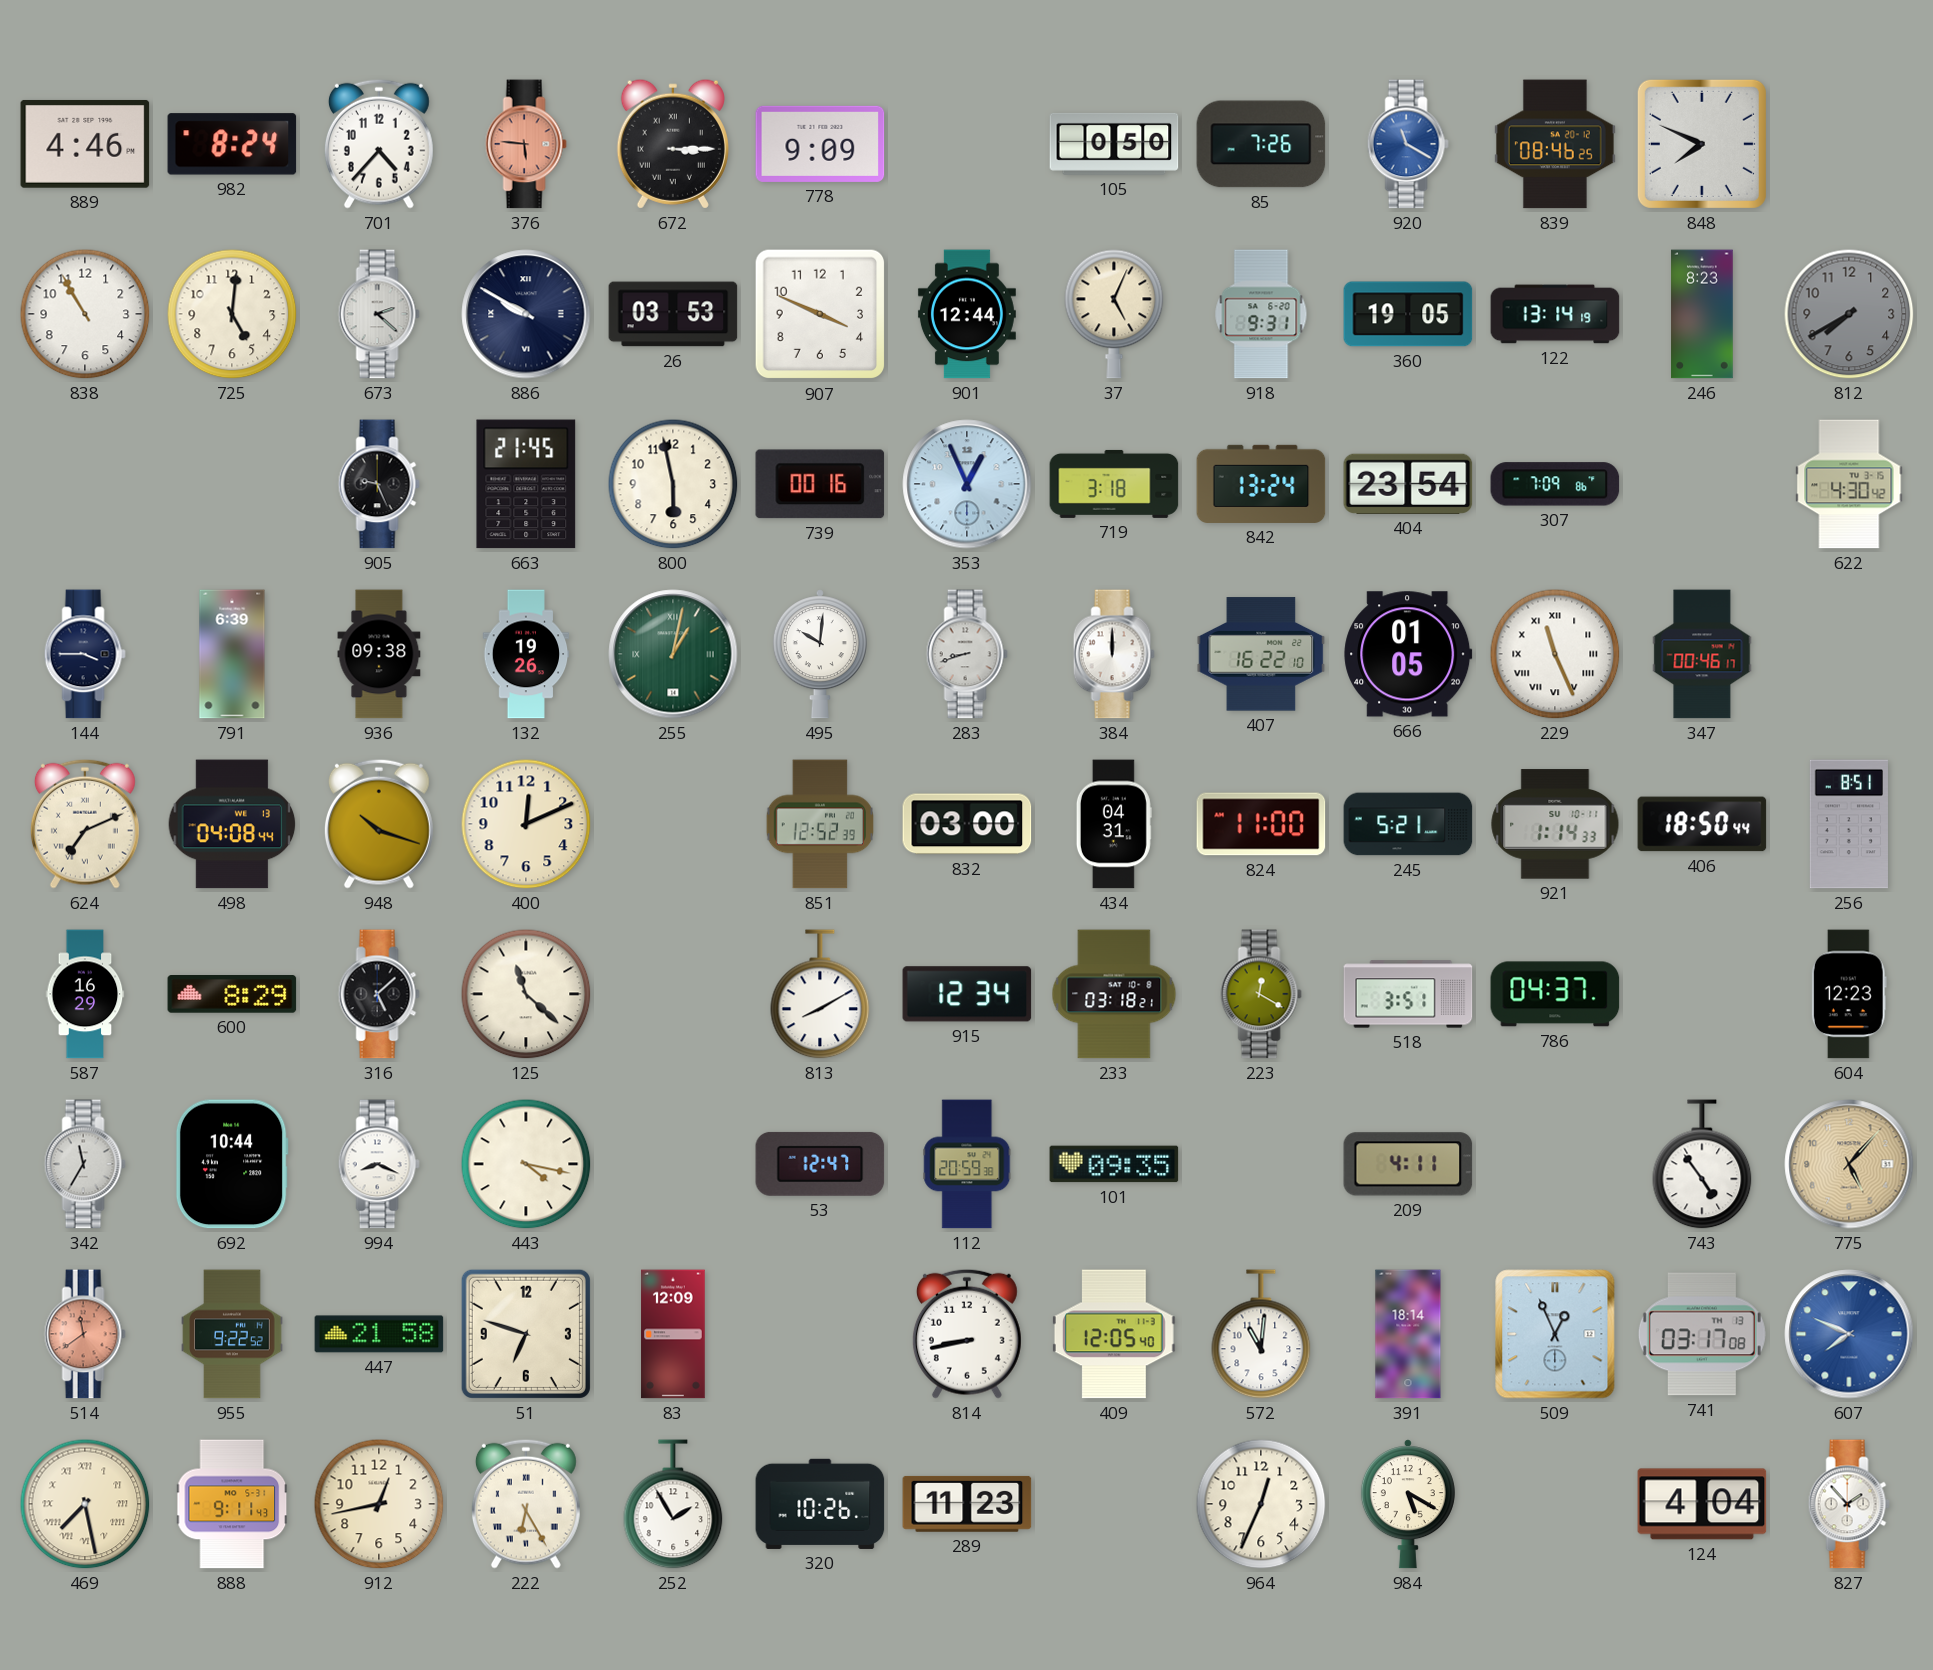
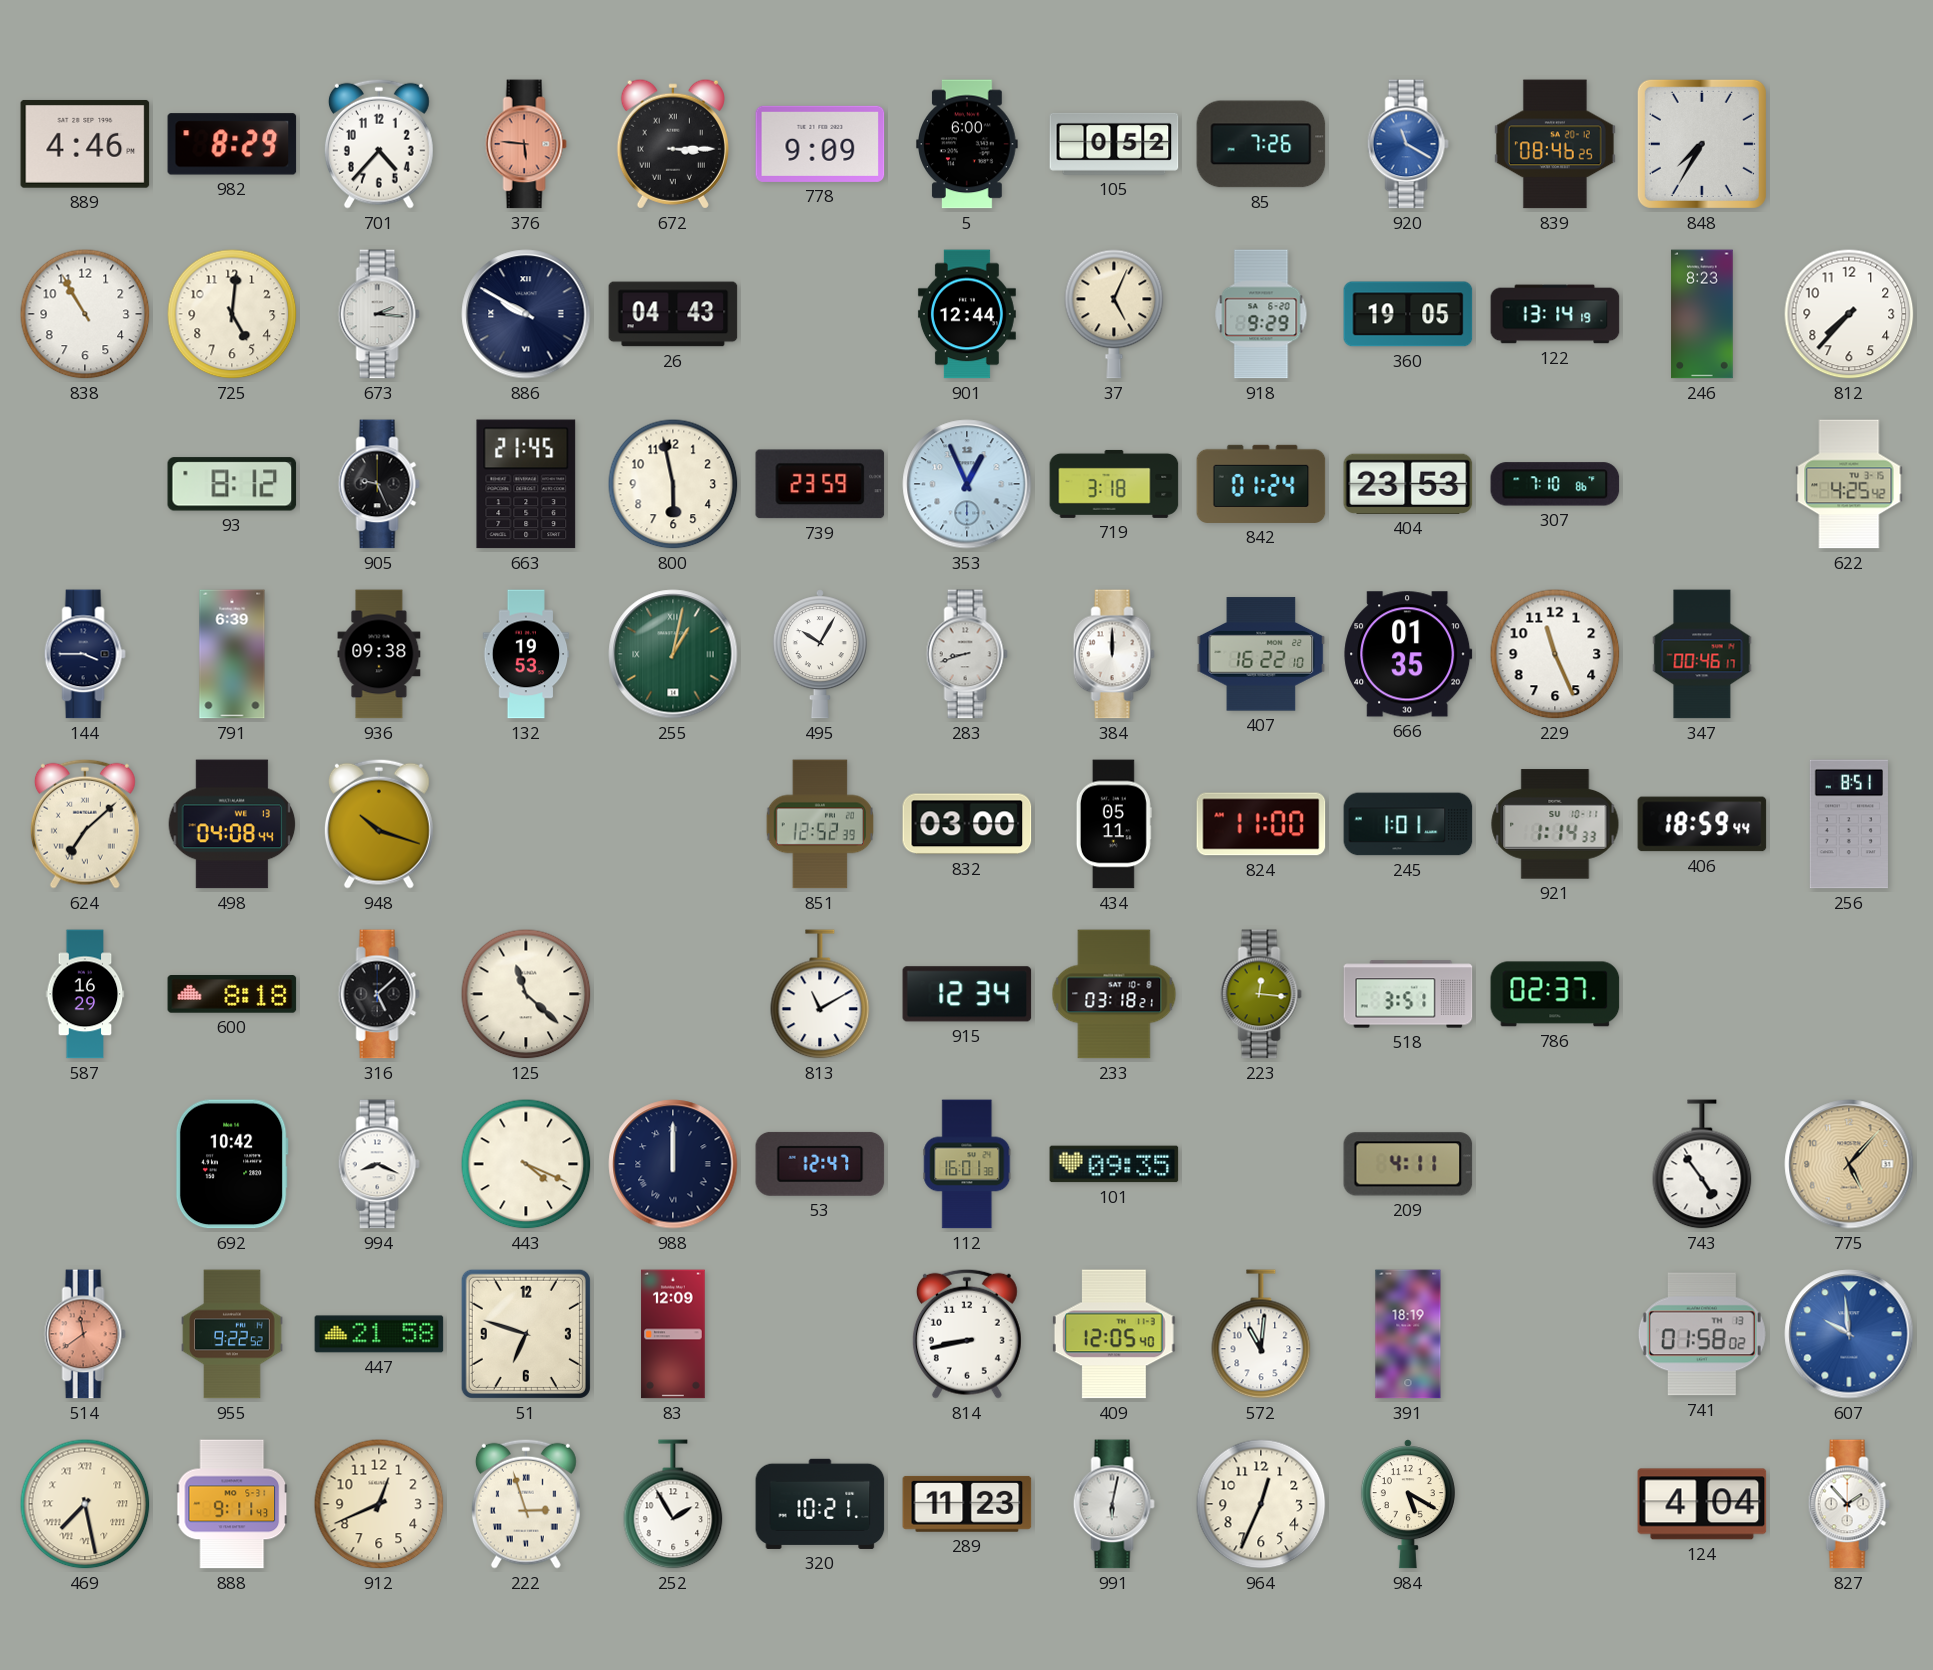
982: 8:24 -> 8:29
5: none -> 6:00
105: 0:50 -> 0:52
848: 7:49 -> 7:35
673: 2:22 -> 2:16
26: 03:53 -> 04:43
907: 3:49 -> none
918: 9:31 -> 9:29
812: 7:40 -> 7:37
812 dial: grey -> white
93: none -> 8:12
739: 00:16 -> 23:59
842: 13:24 -> 01:24
404: 23:54 -> 23:53
307: 7:09 -> 7:10
622: 4:30 -> 4:25
132: 19:26 -> 19:53
495: 10:01 -> 10:05
666: 01:05 -> 01:35
229 numerals: Roman -> Arabic
624: 7:11 -> 7:08
400: 12:11 -> none
434: 04:31 -> 05:11
245: 5:21 -> 1:01
406: 18:50 -> 18:59
600: 8:29 -> 8:18
813: 8:10 -> 11:10
223: 12:20 -> 12:16
786: 04:37 -> 02:37
604: 12:23 -> none
342: 11:35 -> none
692: 10:44 -> 10:42
443: 4:17 -> 4:19
988: none -> 12:00
112: 20:59 -> 16:01
391: 18:14 -> 18:19
509: 12:56 -> none
741: 03:17 -> 01:58
607: 7:49 -> 9:59
912: 12:43 -> 12:41
222: 6:25 -> 2:57
320: 10:26 -> 10:21
991: none -> 6:02
